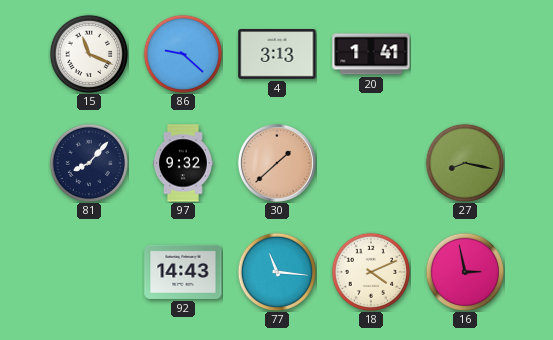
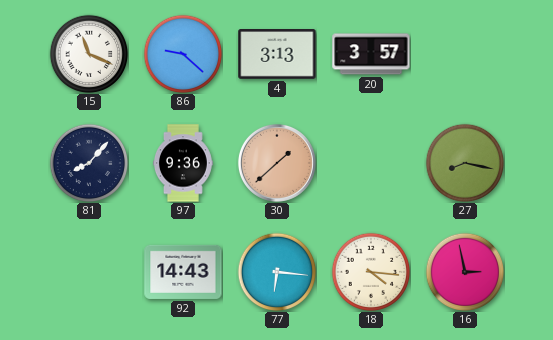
20: 1:41 -> 3:57
97: 9:32 -> 9:36
77: 11:16 -> 6:16
18: 4:11 -> 4:16
